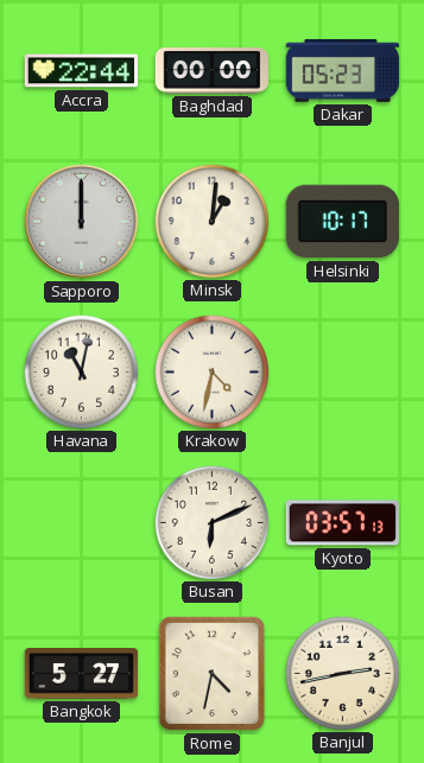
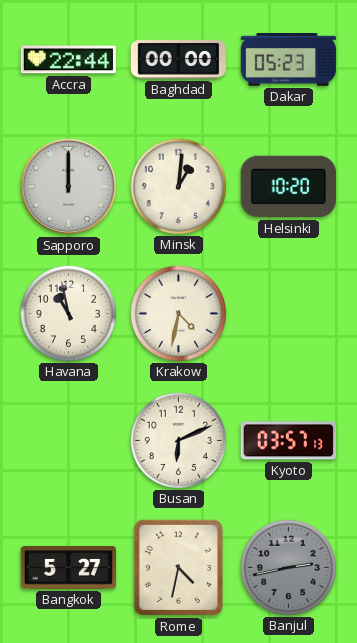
Helsinki: 10:17 -> 10:20
Havana: 11:02 -> 10:58
Banjul dial: cream -> grey
